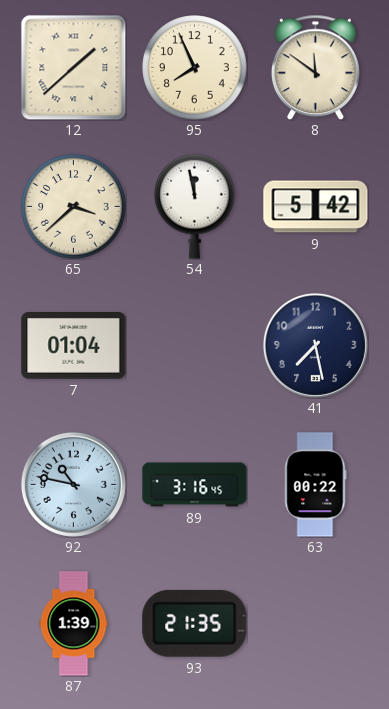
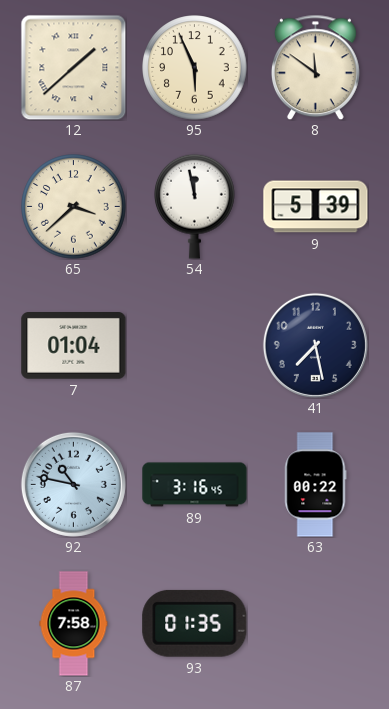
95: 7:56 -> 5:56
9: 5:42 -> 5:39
87: 1:39 -> 7:58
93: 21:35 -> 01:35
